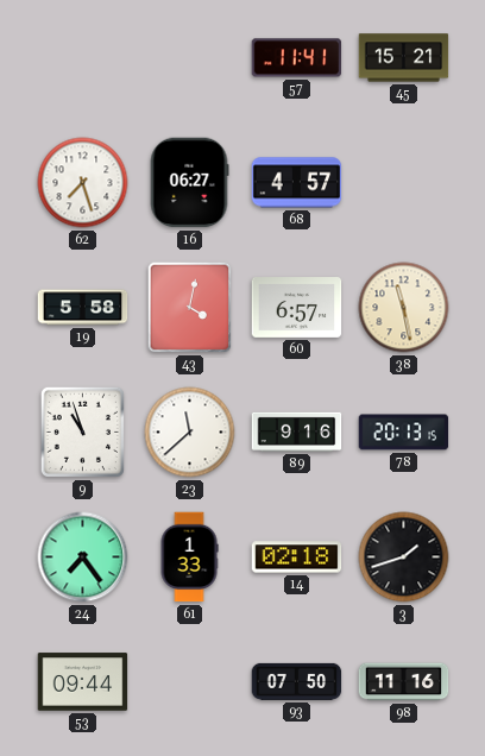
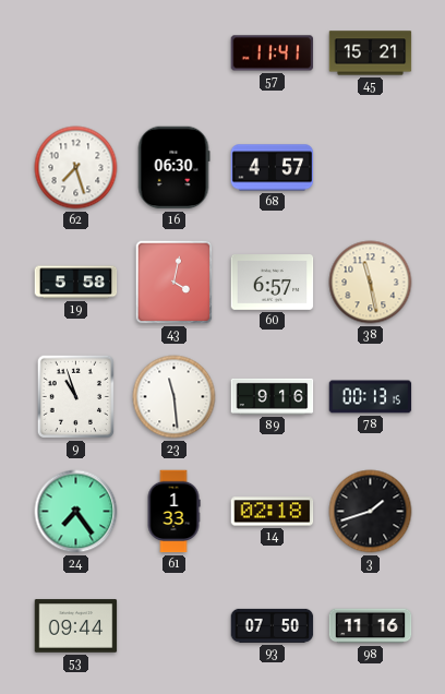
16: 06:27 -> 06:30
23: 11:38 -> 11:29
78: 20:13 -> 00:13
